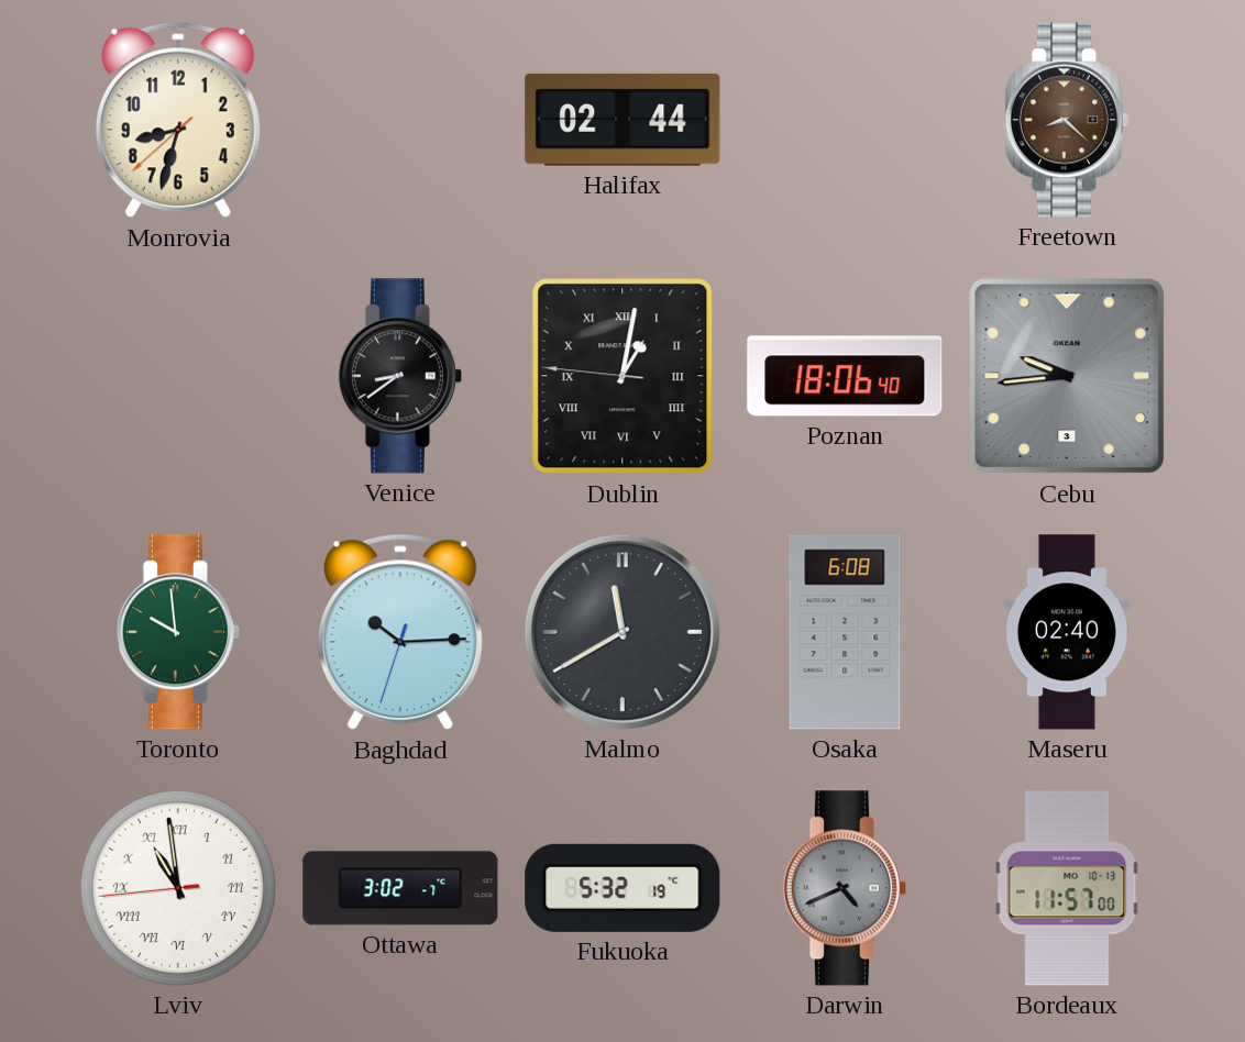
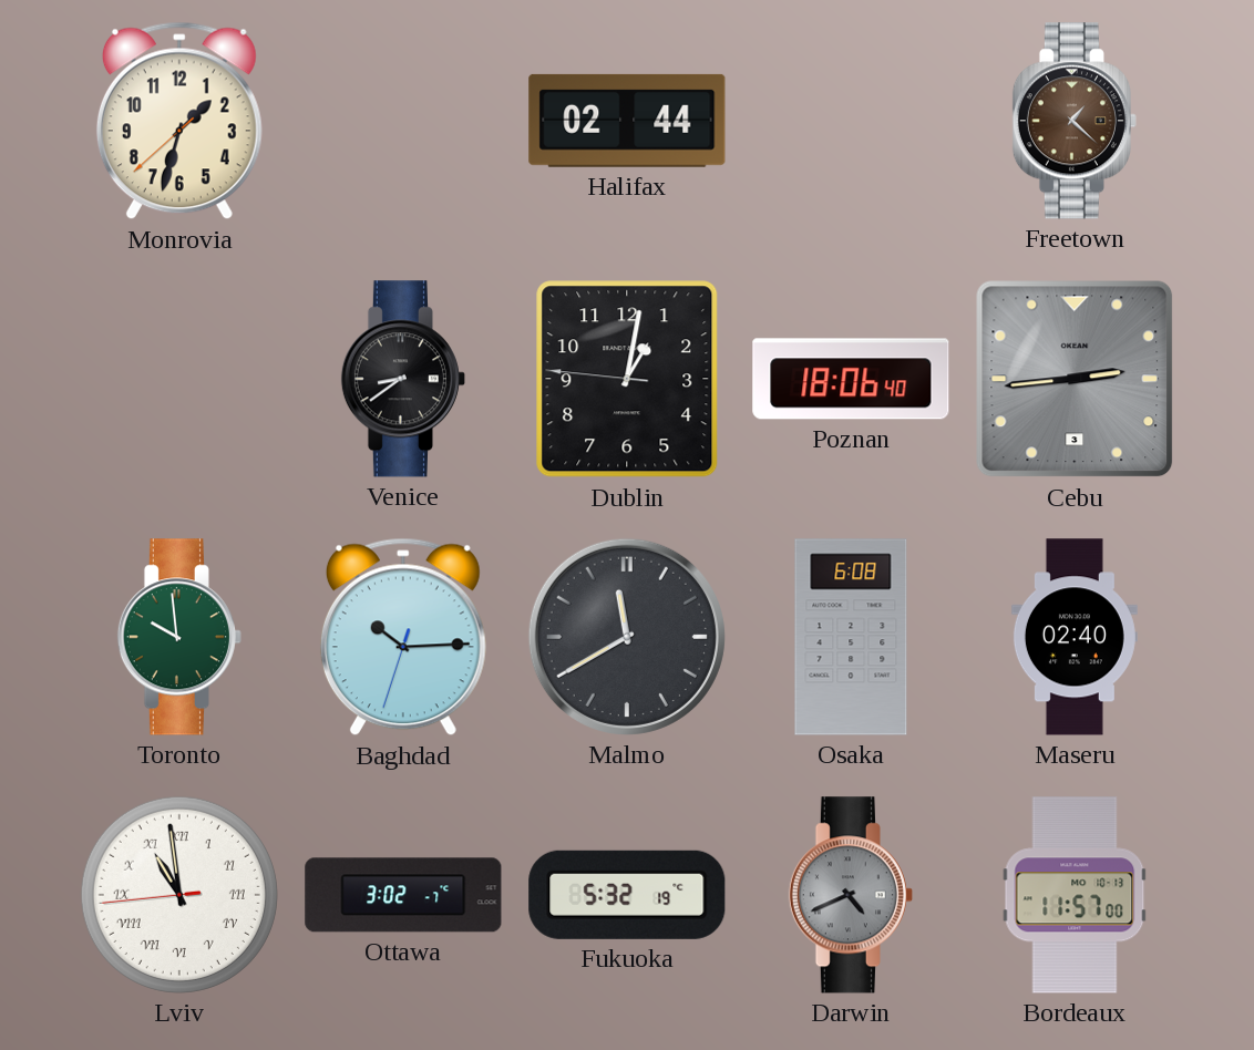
Monrovia: 8:32 -> 1:32
Freetown: 8:22 -> 1:22
Dublin numerals: Roman -> Arabic
Cebu: 9:44 -> 2:44
